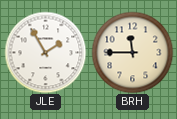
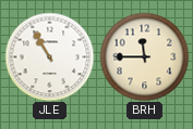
JLE: 1:55 -> 10:55
